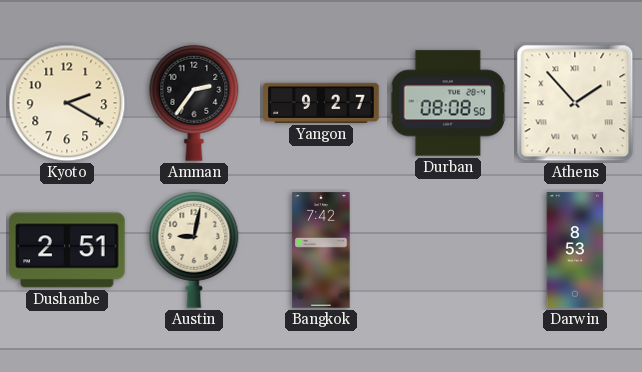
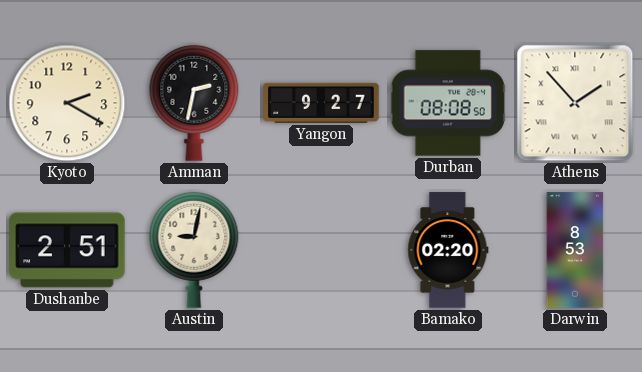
Amman: 2:36 -> 2:32
Bangkok: 7:42 -> none
Bamako: none -> 02:20
